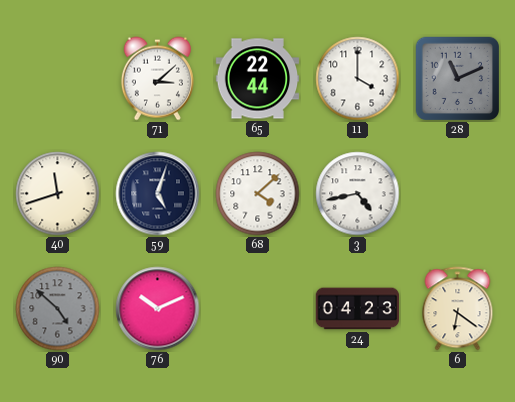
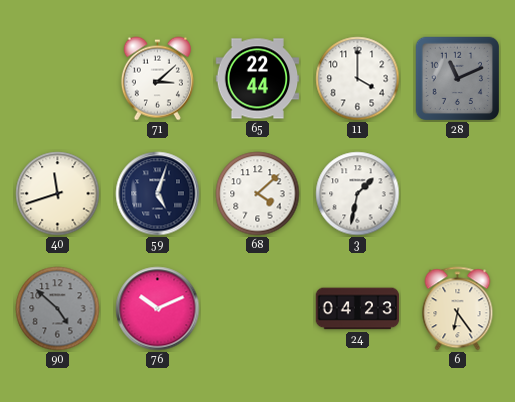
3: 4:43 -> 1:32
6: 6:21 -> 6:24
